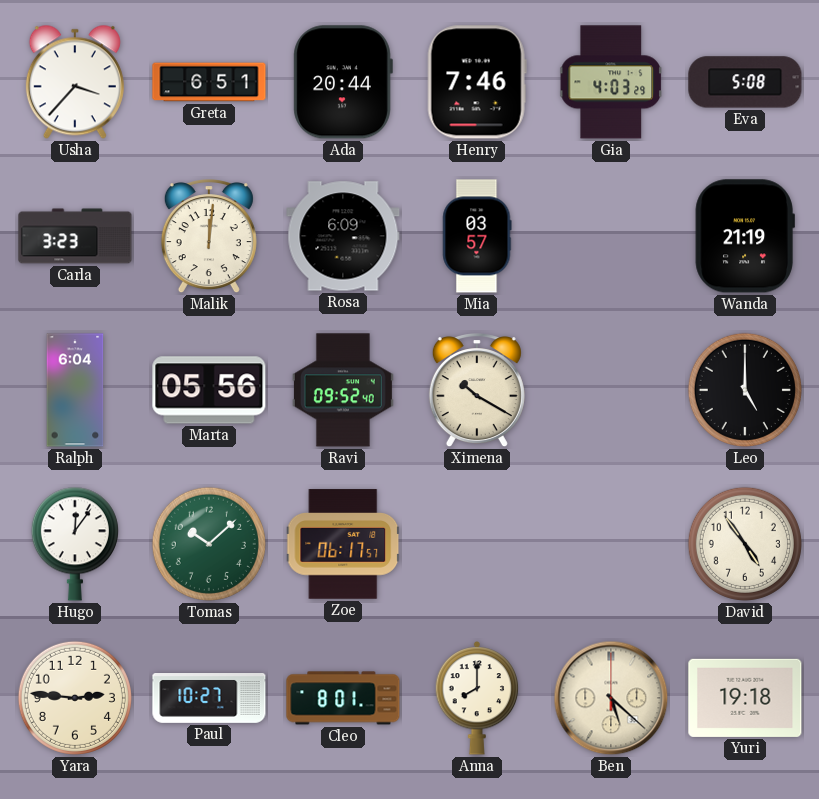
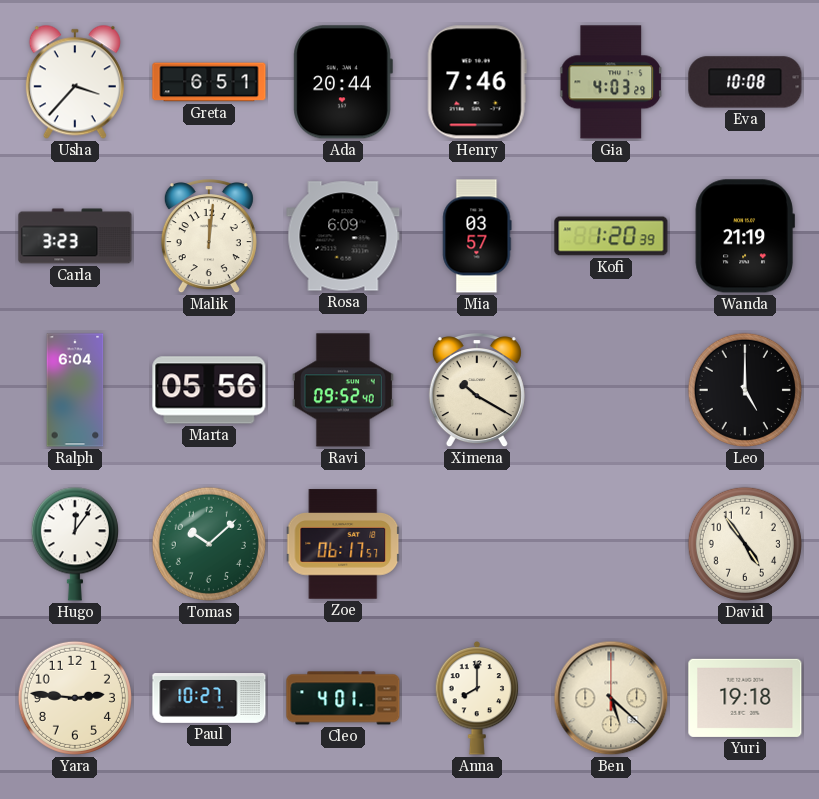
Eva: 5:08 -> 10:08
Kofi: none -> 1:20
Cleo: 8:01 -> 4:01
